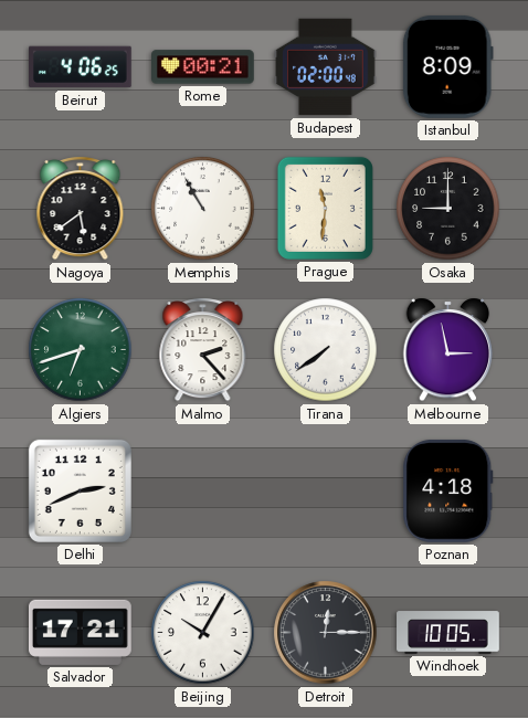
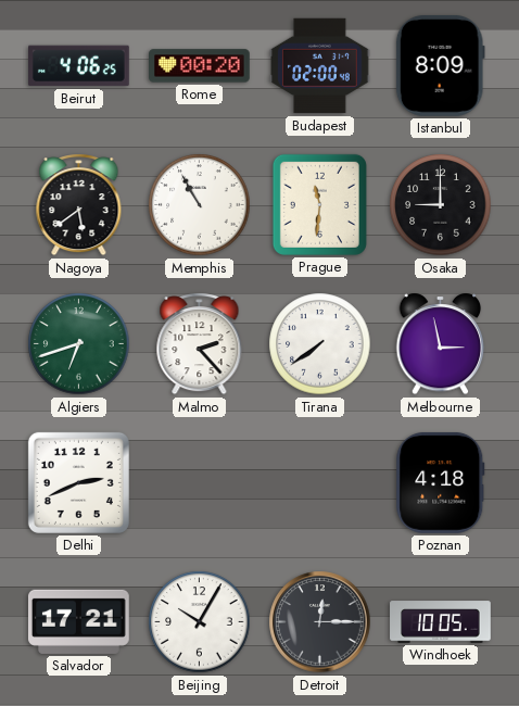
Rome: 00:21 -> 00:20
